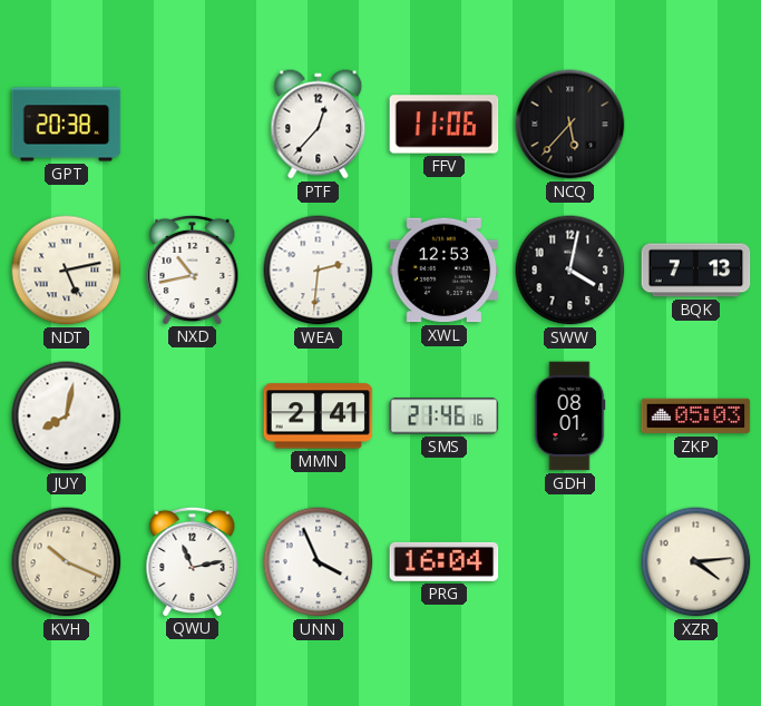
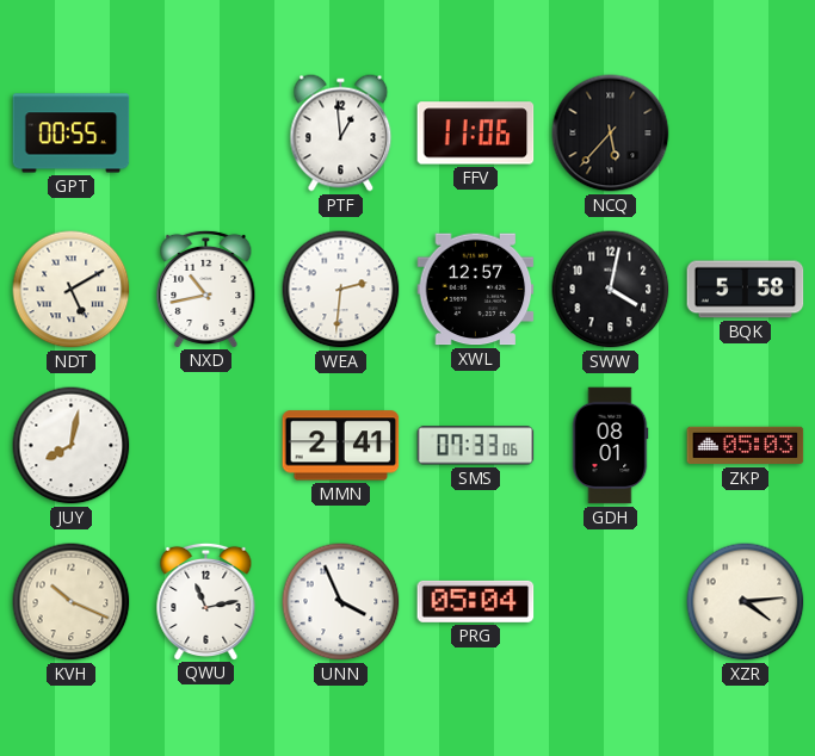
GPT: 20:38 -> 00:55
PTF: 12:37 -> 12:59
NDT: 5:13 -> 5:10
XWL: 12:53 -> 12:57
BQK: 7:13 -> 5:58
SMS: 21:46 -> 07:33
PRG: 16:04 -> 05:04
